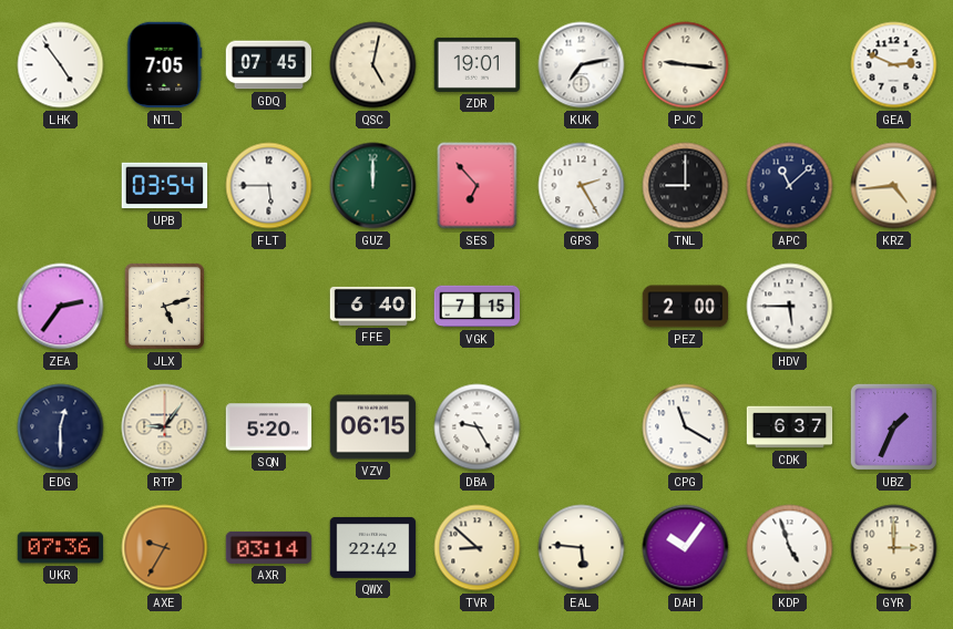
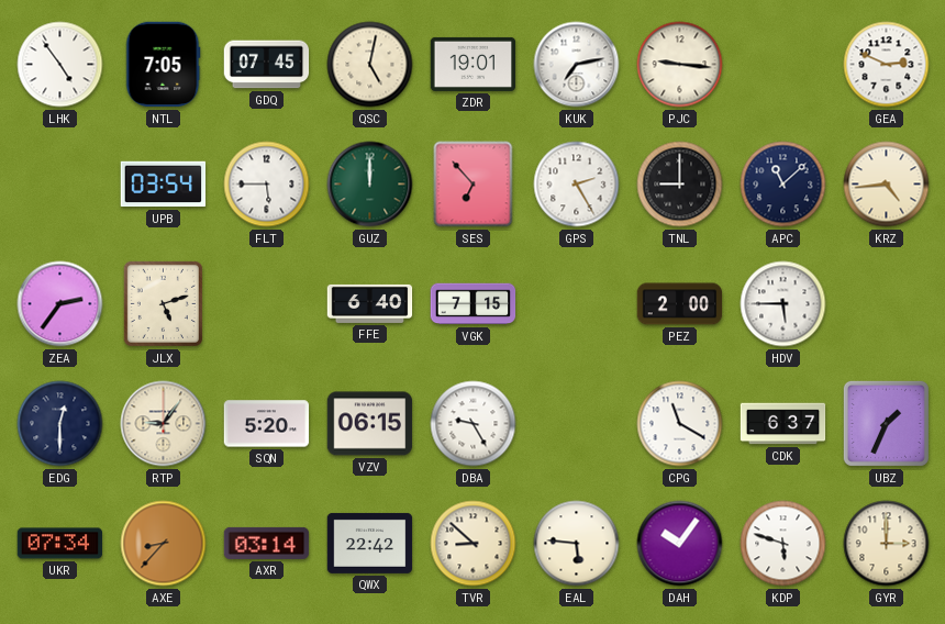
UKR: 07:36 -> 07:34
AXE: 9:35 -> 8:37
KDP: 4:57 -> 5:48
